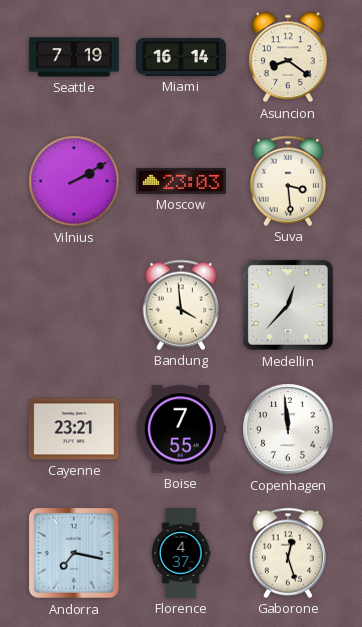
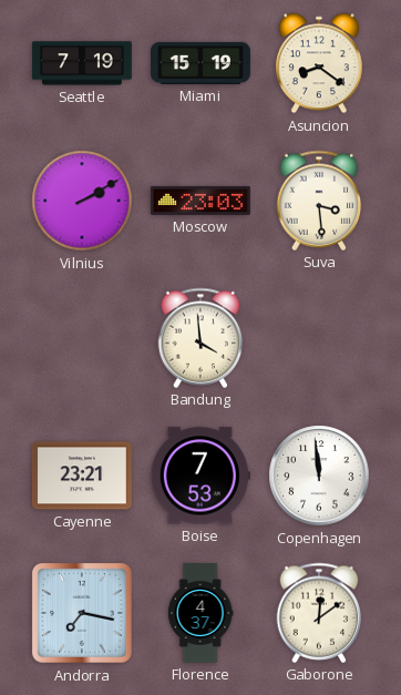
Miami: 16:14 -> 15:19
Medellin: 12:37 -> none
Boise: 7:55 -> 7:53
Gaborone: 12:27 -> 12:09
